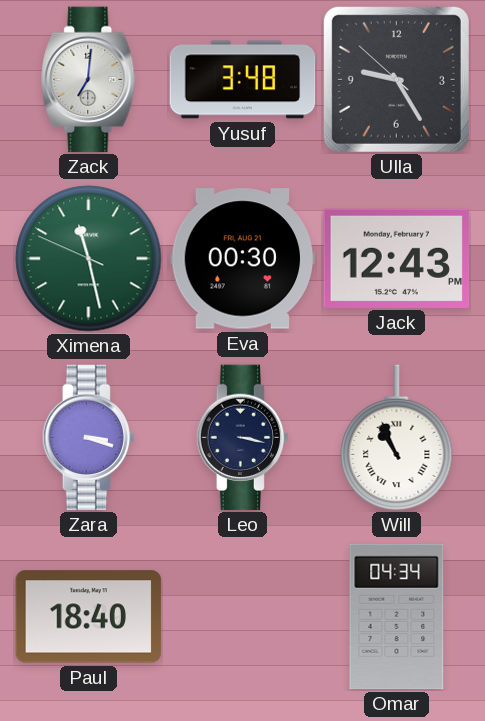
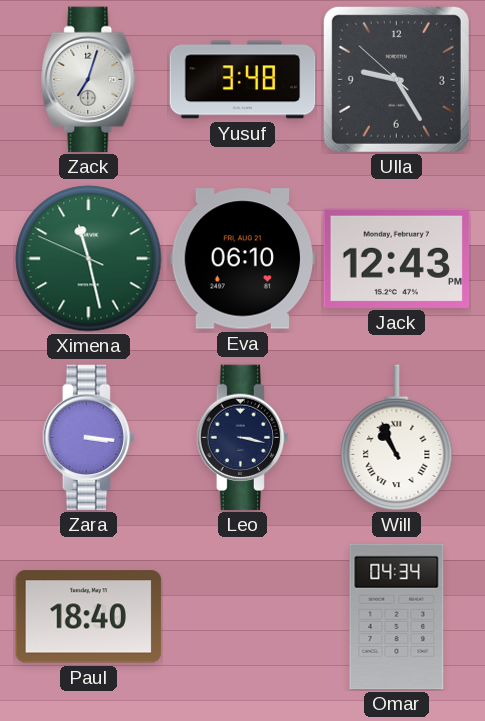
Zack: 7:01 -> 7:03
Eva: 00:30 -> 06:10
Zara: 3:18 -> 3:16
